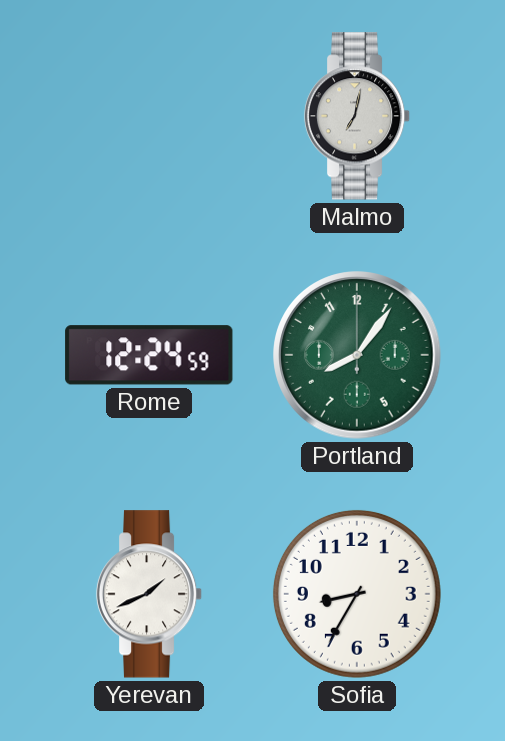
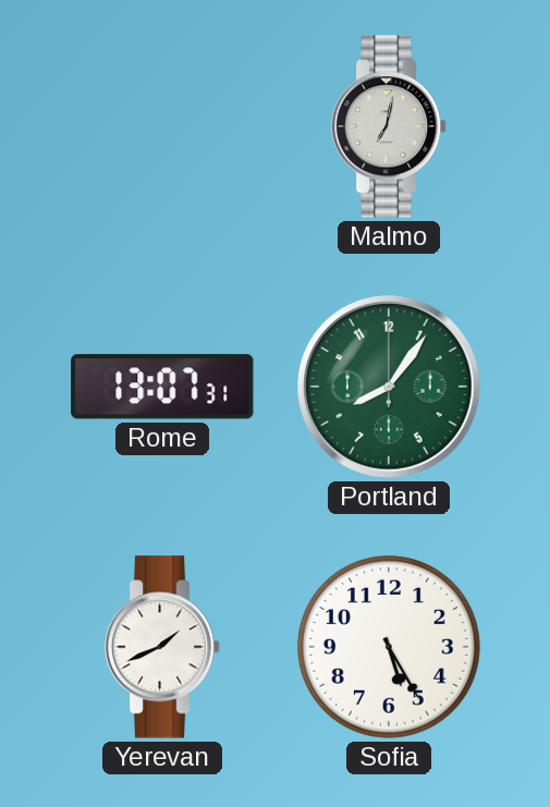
Rome: 12:24 -> 13:07
Sofia: 8:35 -> 5:25
